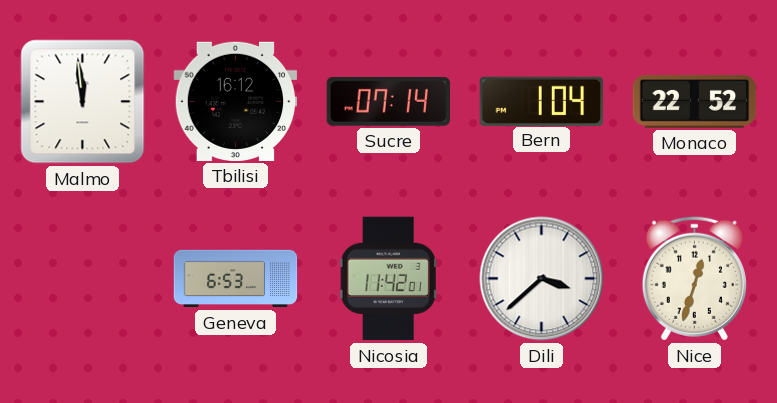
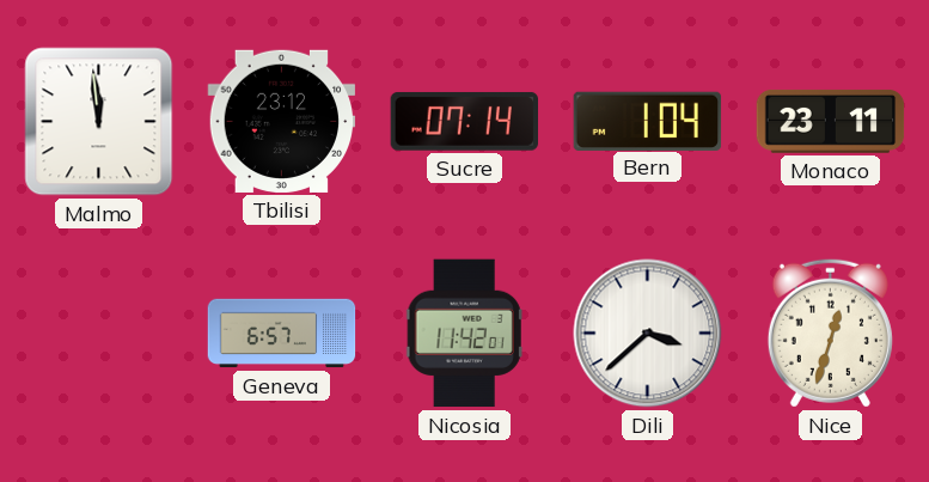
Tbilisi: 16:12 -> 23:12
Monaco: 22:52 -> 23:11
Geneva: 6:53 -> 6:57
